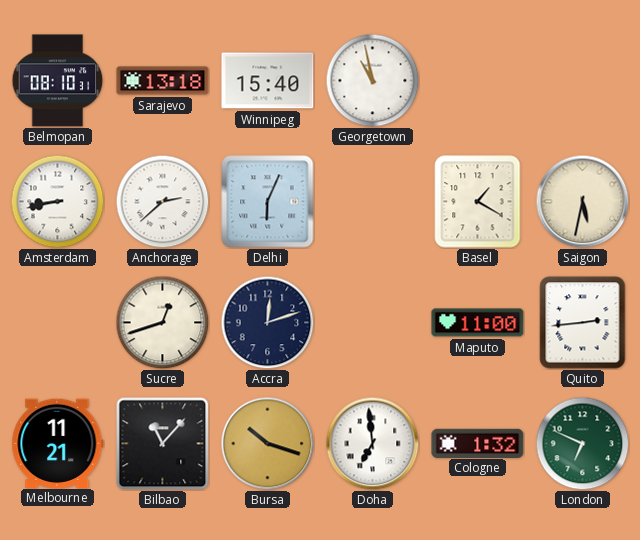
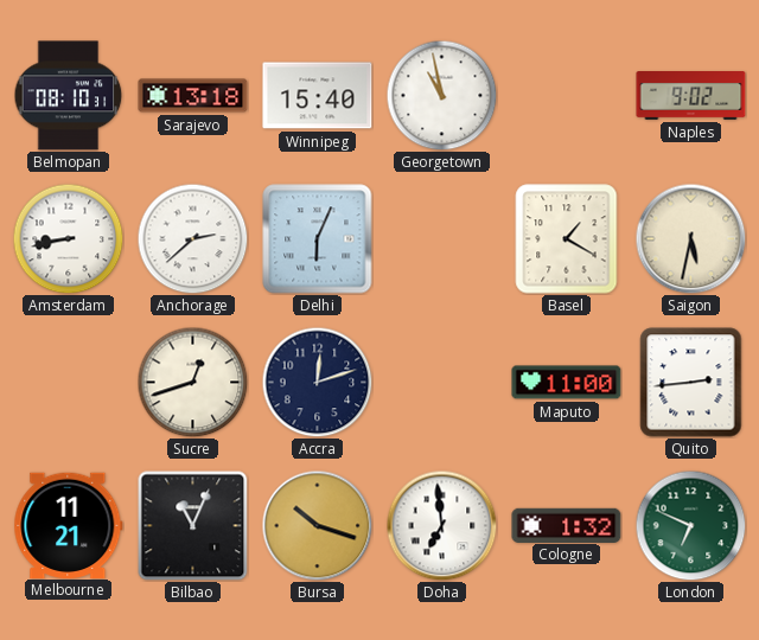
Naples: none -> 9:02
Bilbao: 11:07 -> 11:04
